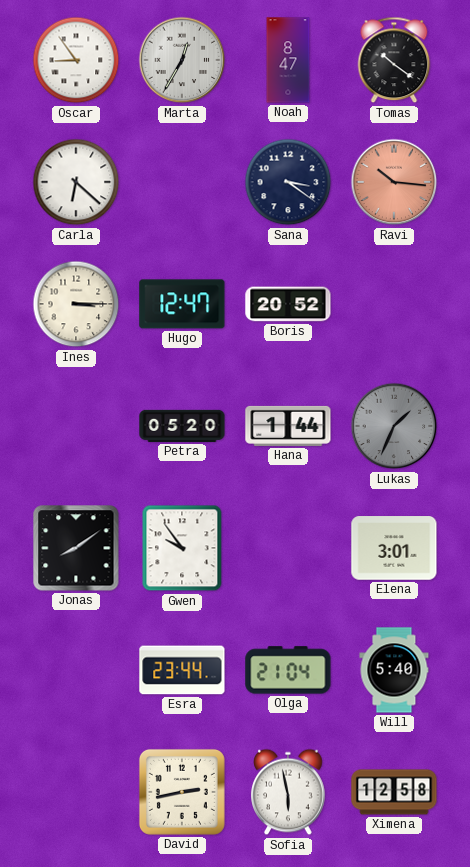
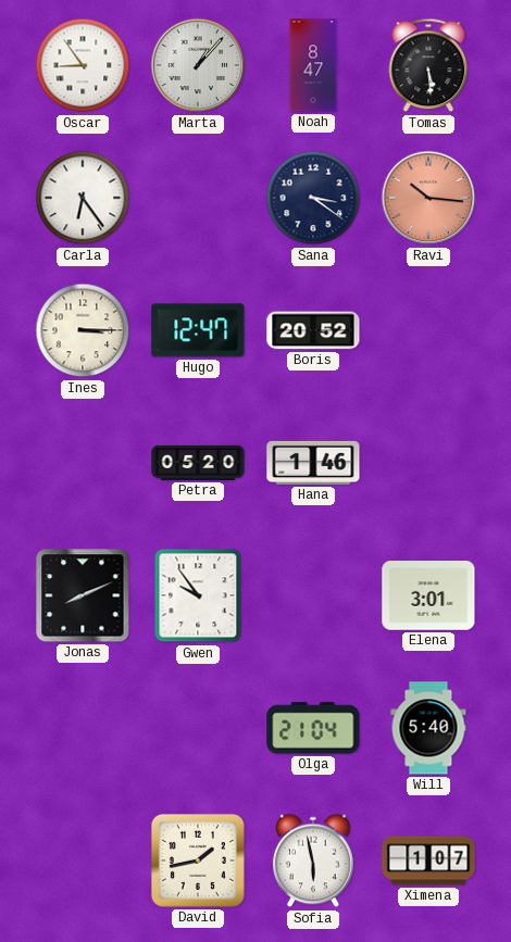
Marta: 12:35 -> 1:07
Tomas: 10:21 -> 5:29
Carla: 6:22 -> 6:24
Hana: 1:44 -> 1:46
Lukas: 1:34 -> none
Jonas: 8:09 -> 8:11
Esra: 23:44 -> none
David: 2:43 -> 1:43
Ximena: 12:58 -> 1:07
